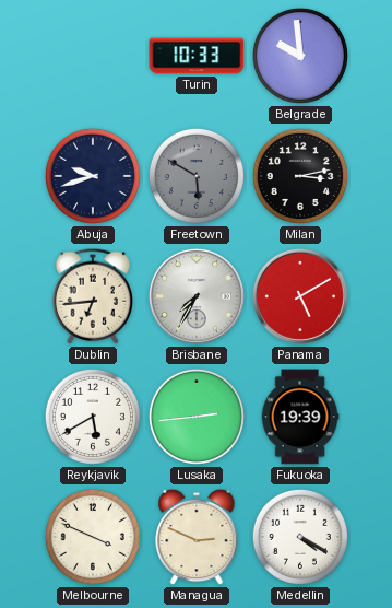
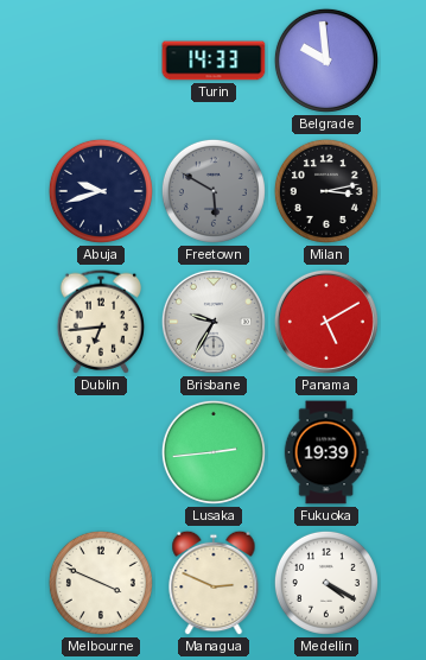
Turin: 10:33 -> 14:33
Brisbane: 7:35 -> 9:35
Reykjavik: 5:40 -> none
